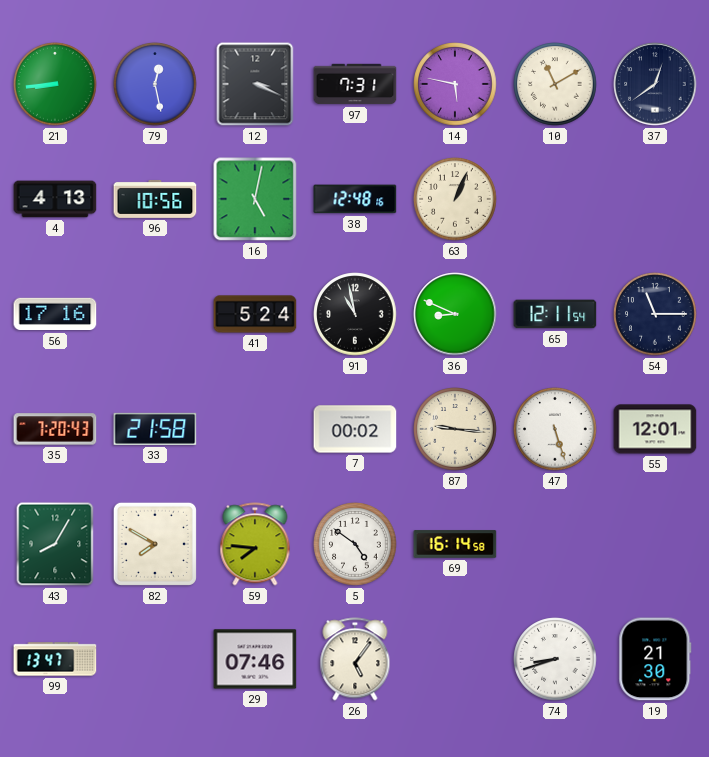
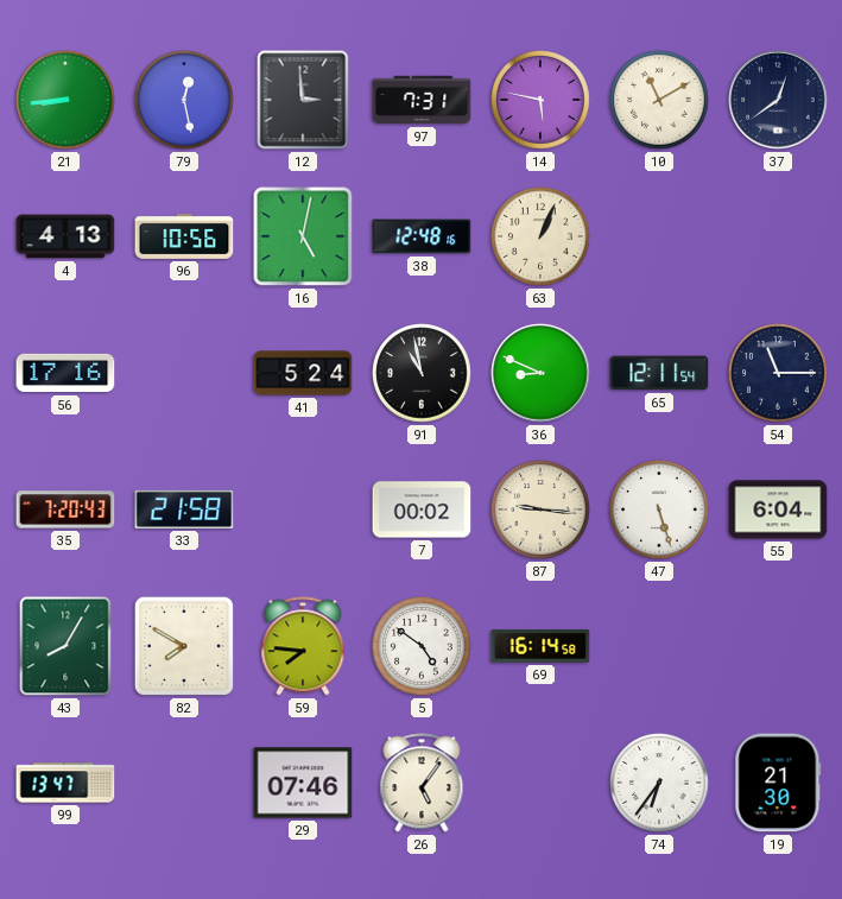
12: 3:19 -> 2:59
55: 12:01 -> 6:04
74: 8:42 -> 6:36
